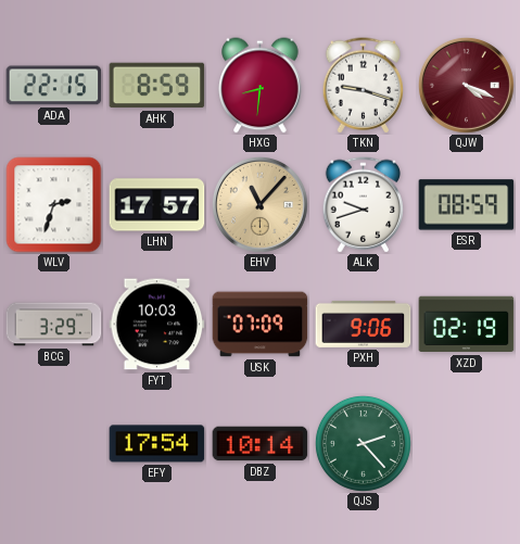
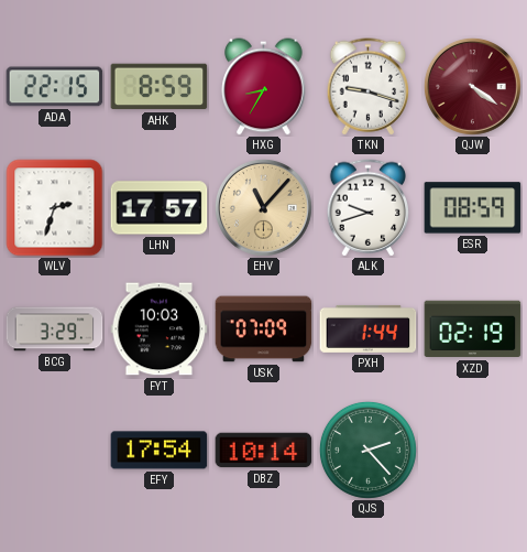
HXG: 8:31 -> 8:35
QJW: 4:19 -> 4:21
PXH: 9:06 -> 1:44
